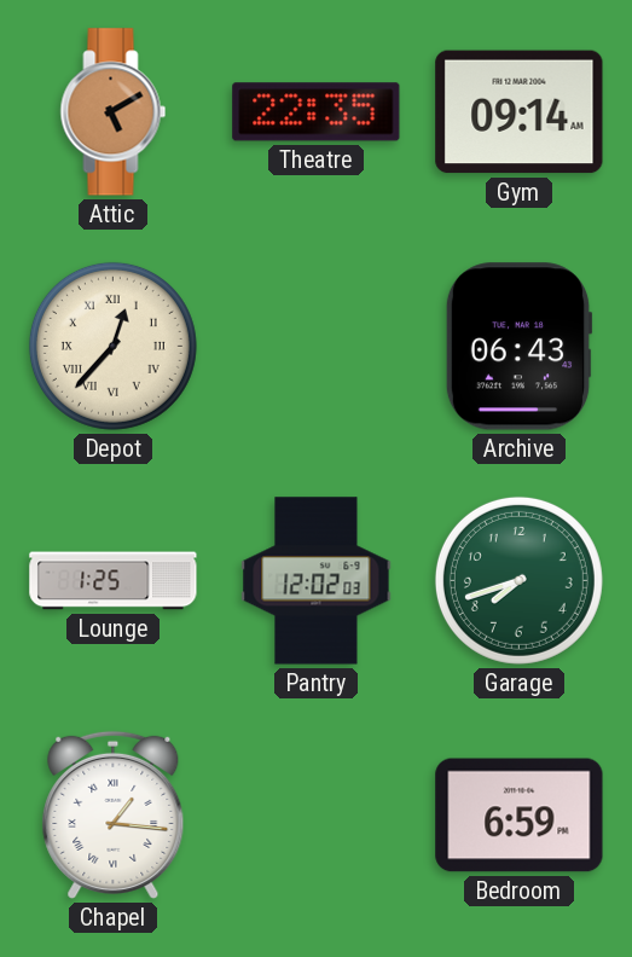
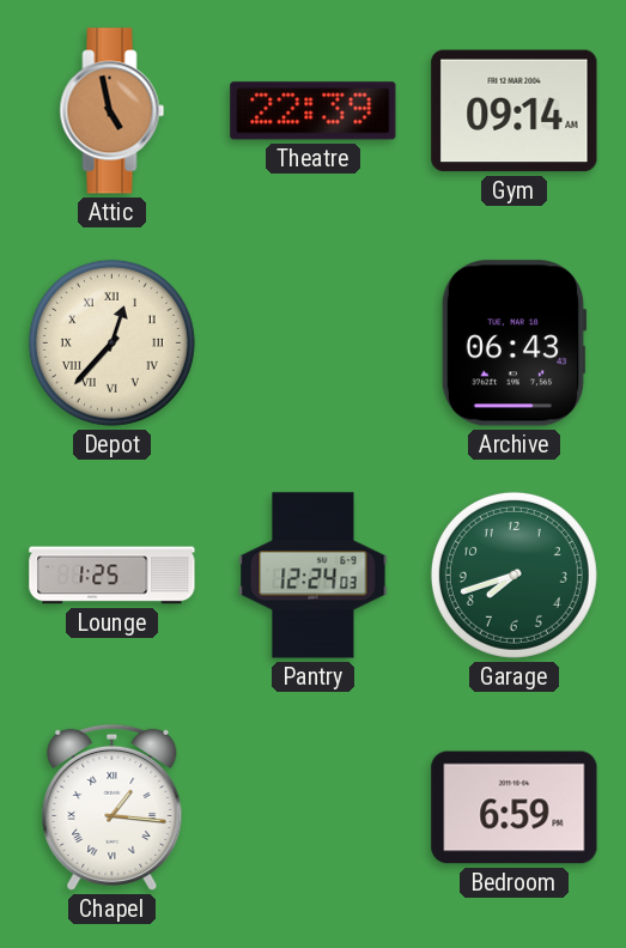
Attic: 5:10 -> 4:58
Theatre: 22:35 -> 22:39
Pantry: 12:02 -> 12:24
